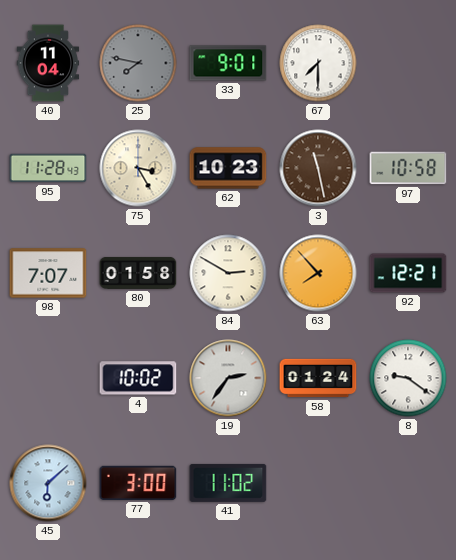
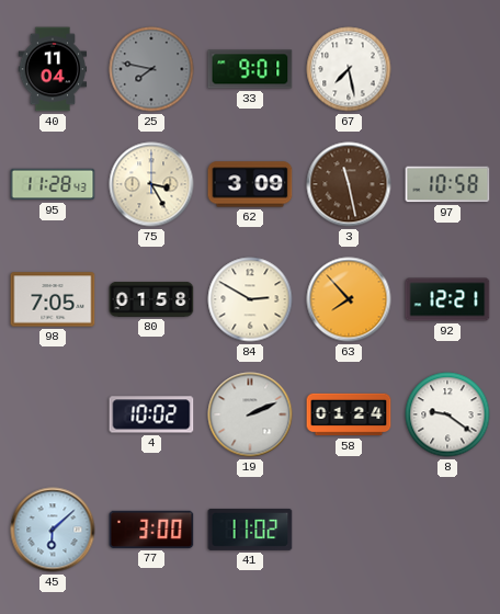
67: 7:30 -> 7:28
62: 10:23 -> 3:09
98: 7:07 -> 7:05
19: 2:36 -> 2:11
